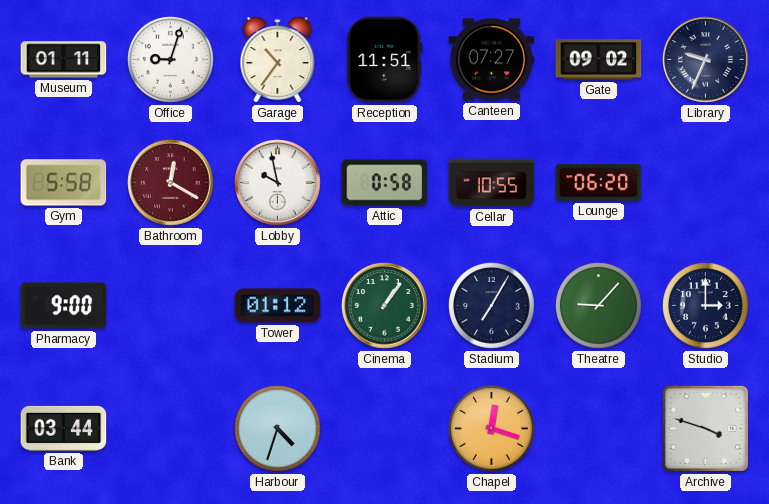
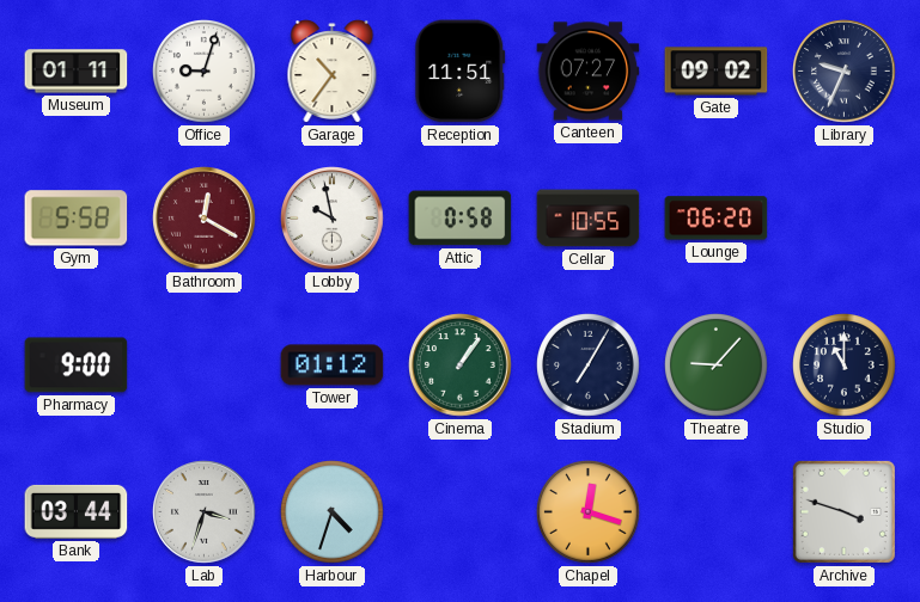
Studio: 3:00 -> 11:00
Lab: none -> 3:33
